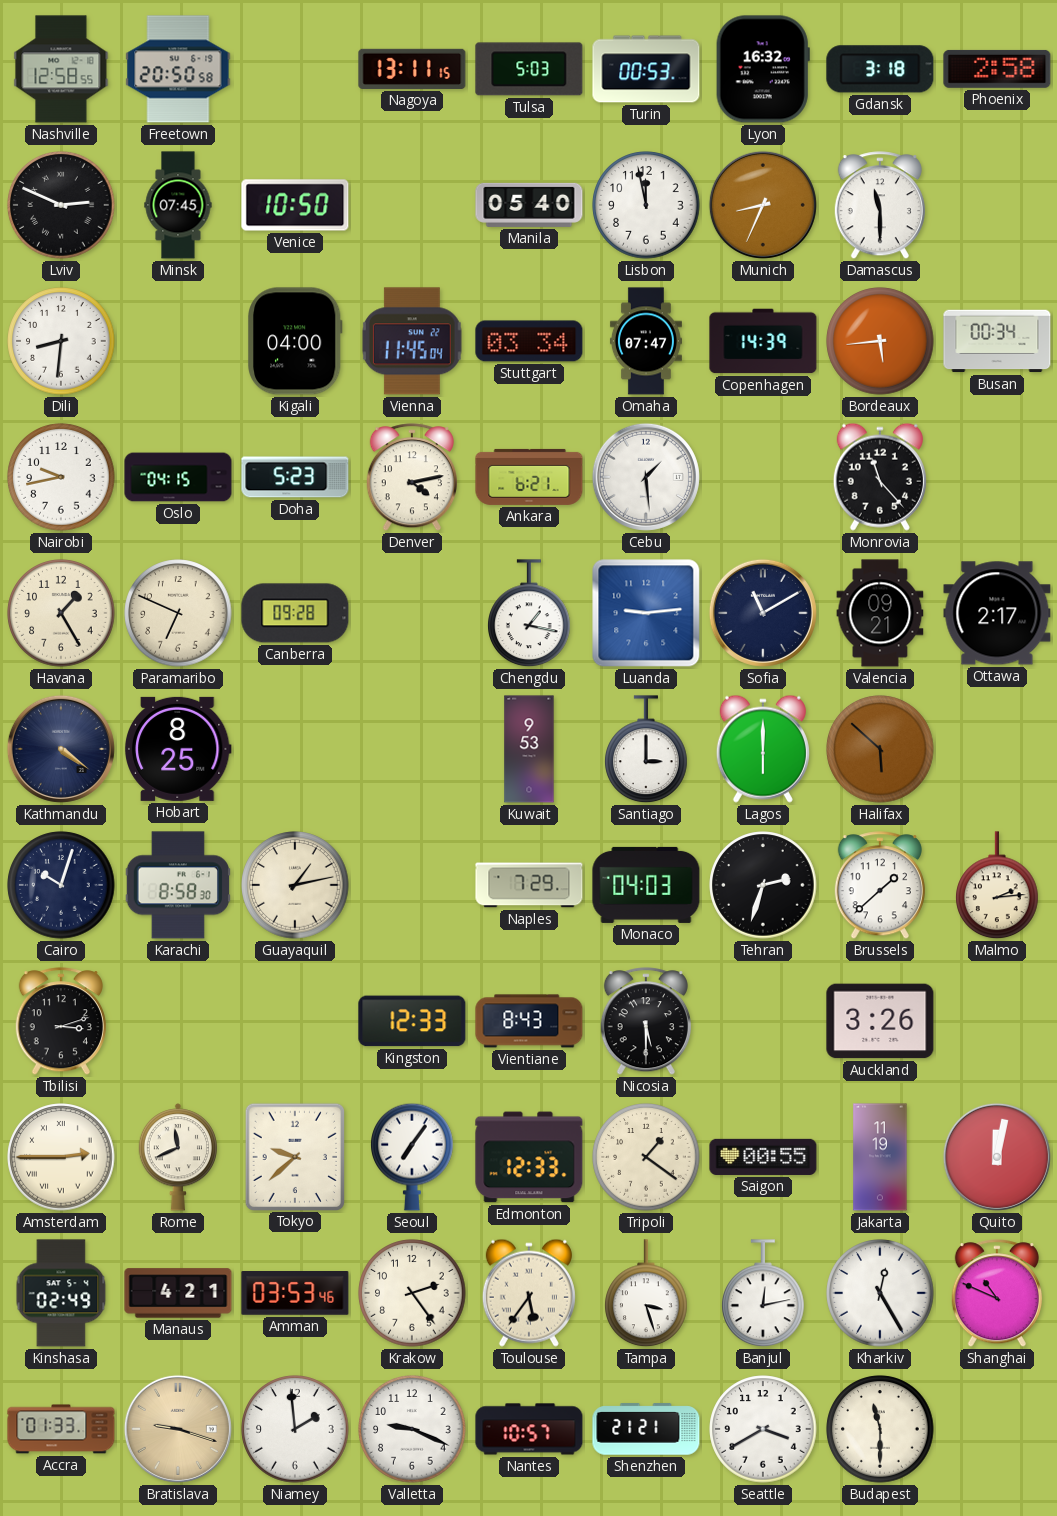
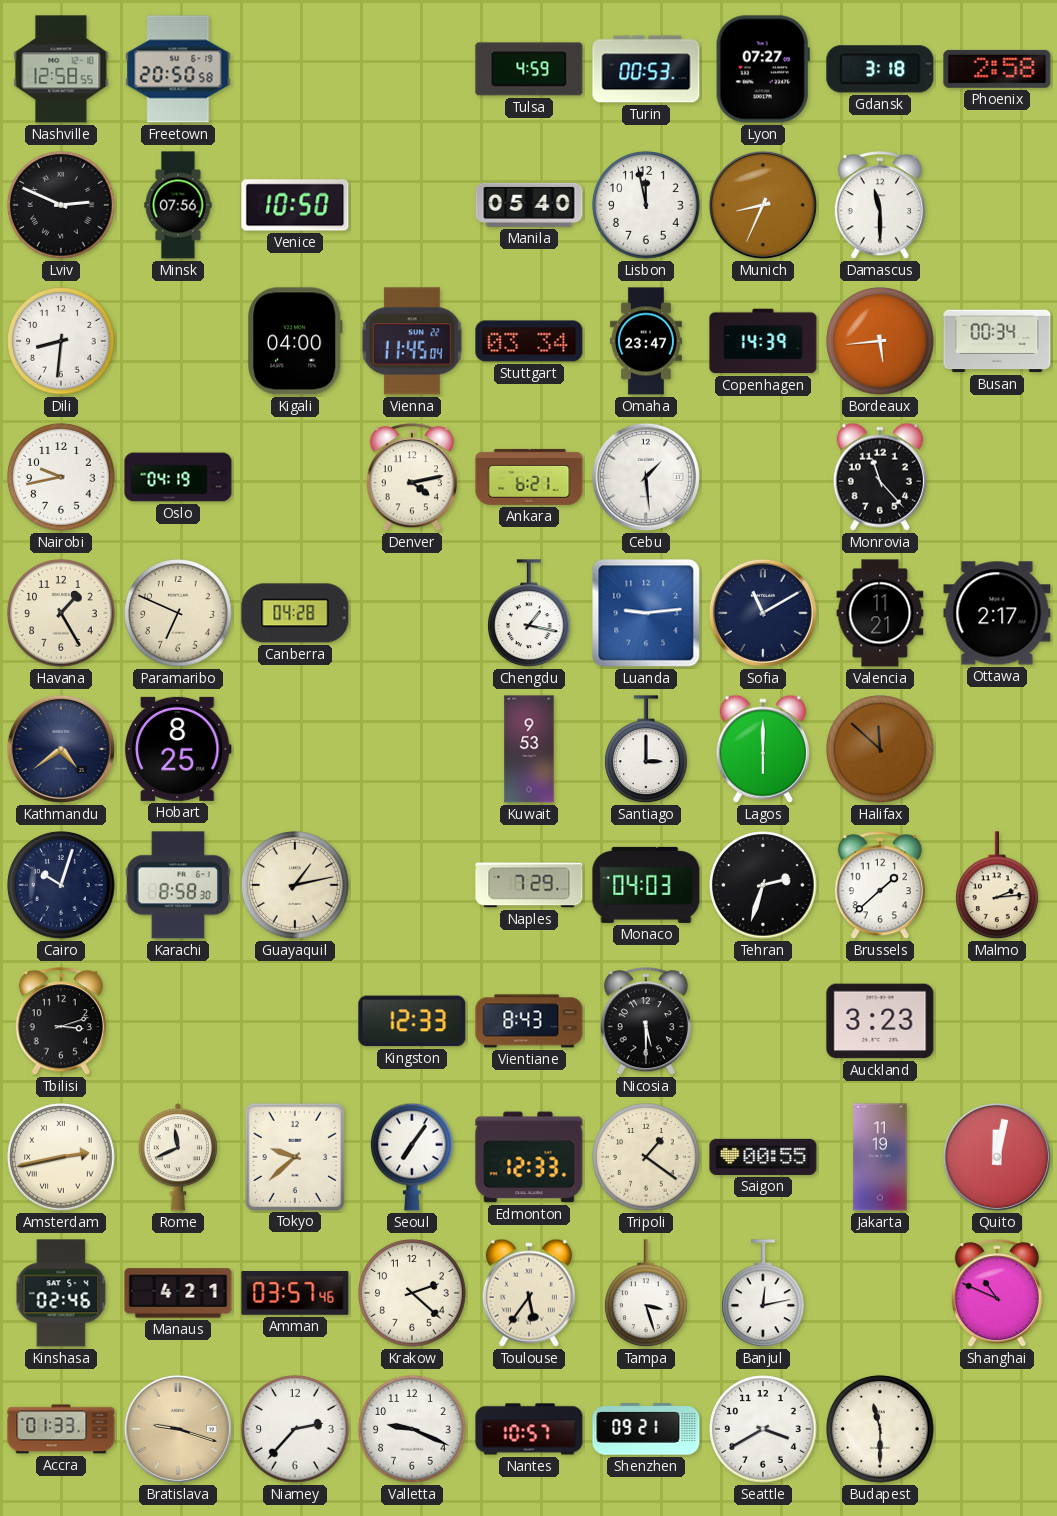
Nagoya: 13:11 -> none
Tulsa: 5:03 -> 4:59
Lyon: 16:32 -> 07:27
Minsk: 07:45 -> 07:56
Omaha: 07:47 -> 23:47
Oslo: 04:15 -> 04:19
Doha: 5:23 -> none
Canberra: 09:28 -> 04:28
Valencia: 09:21 -> 11:21
Kathmandu: 4:21 -> 4:39
Halifax: 5:52 -> 11:52
Auckland: 3:26 -> 3:23
Amsterdam: 2:45 -> 2:43
Kinshasa: 02:49 -> 02:46
Amman: 03:53 -> 03:57
Krakow: 2:24 -> 2:22
Kharkiv: 12:25 -> none
Niamey: 1:59 -> 2:37
Shenzhen: 21:21 -> 09:21
